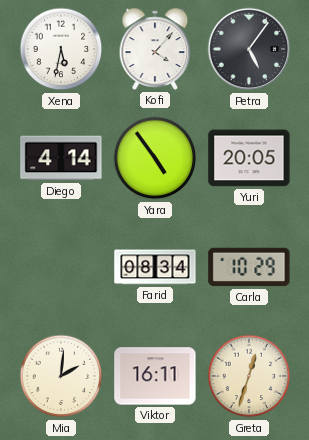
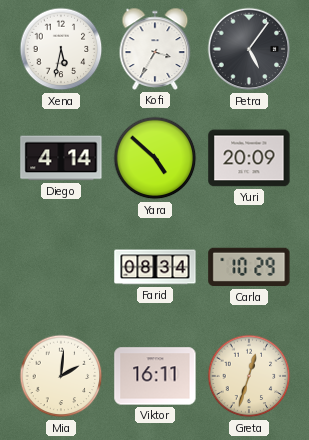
Kofi: 4:07 -> 3:35
Yara: 4:54 -> 4:52
Yuri: 20:05 -> 20:09
